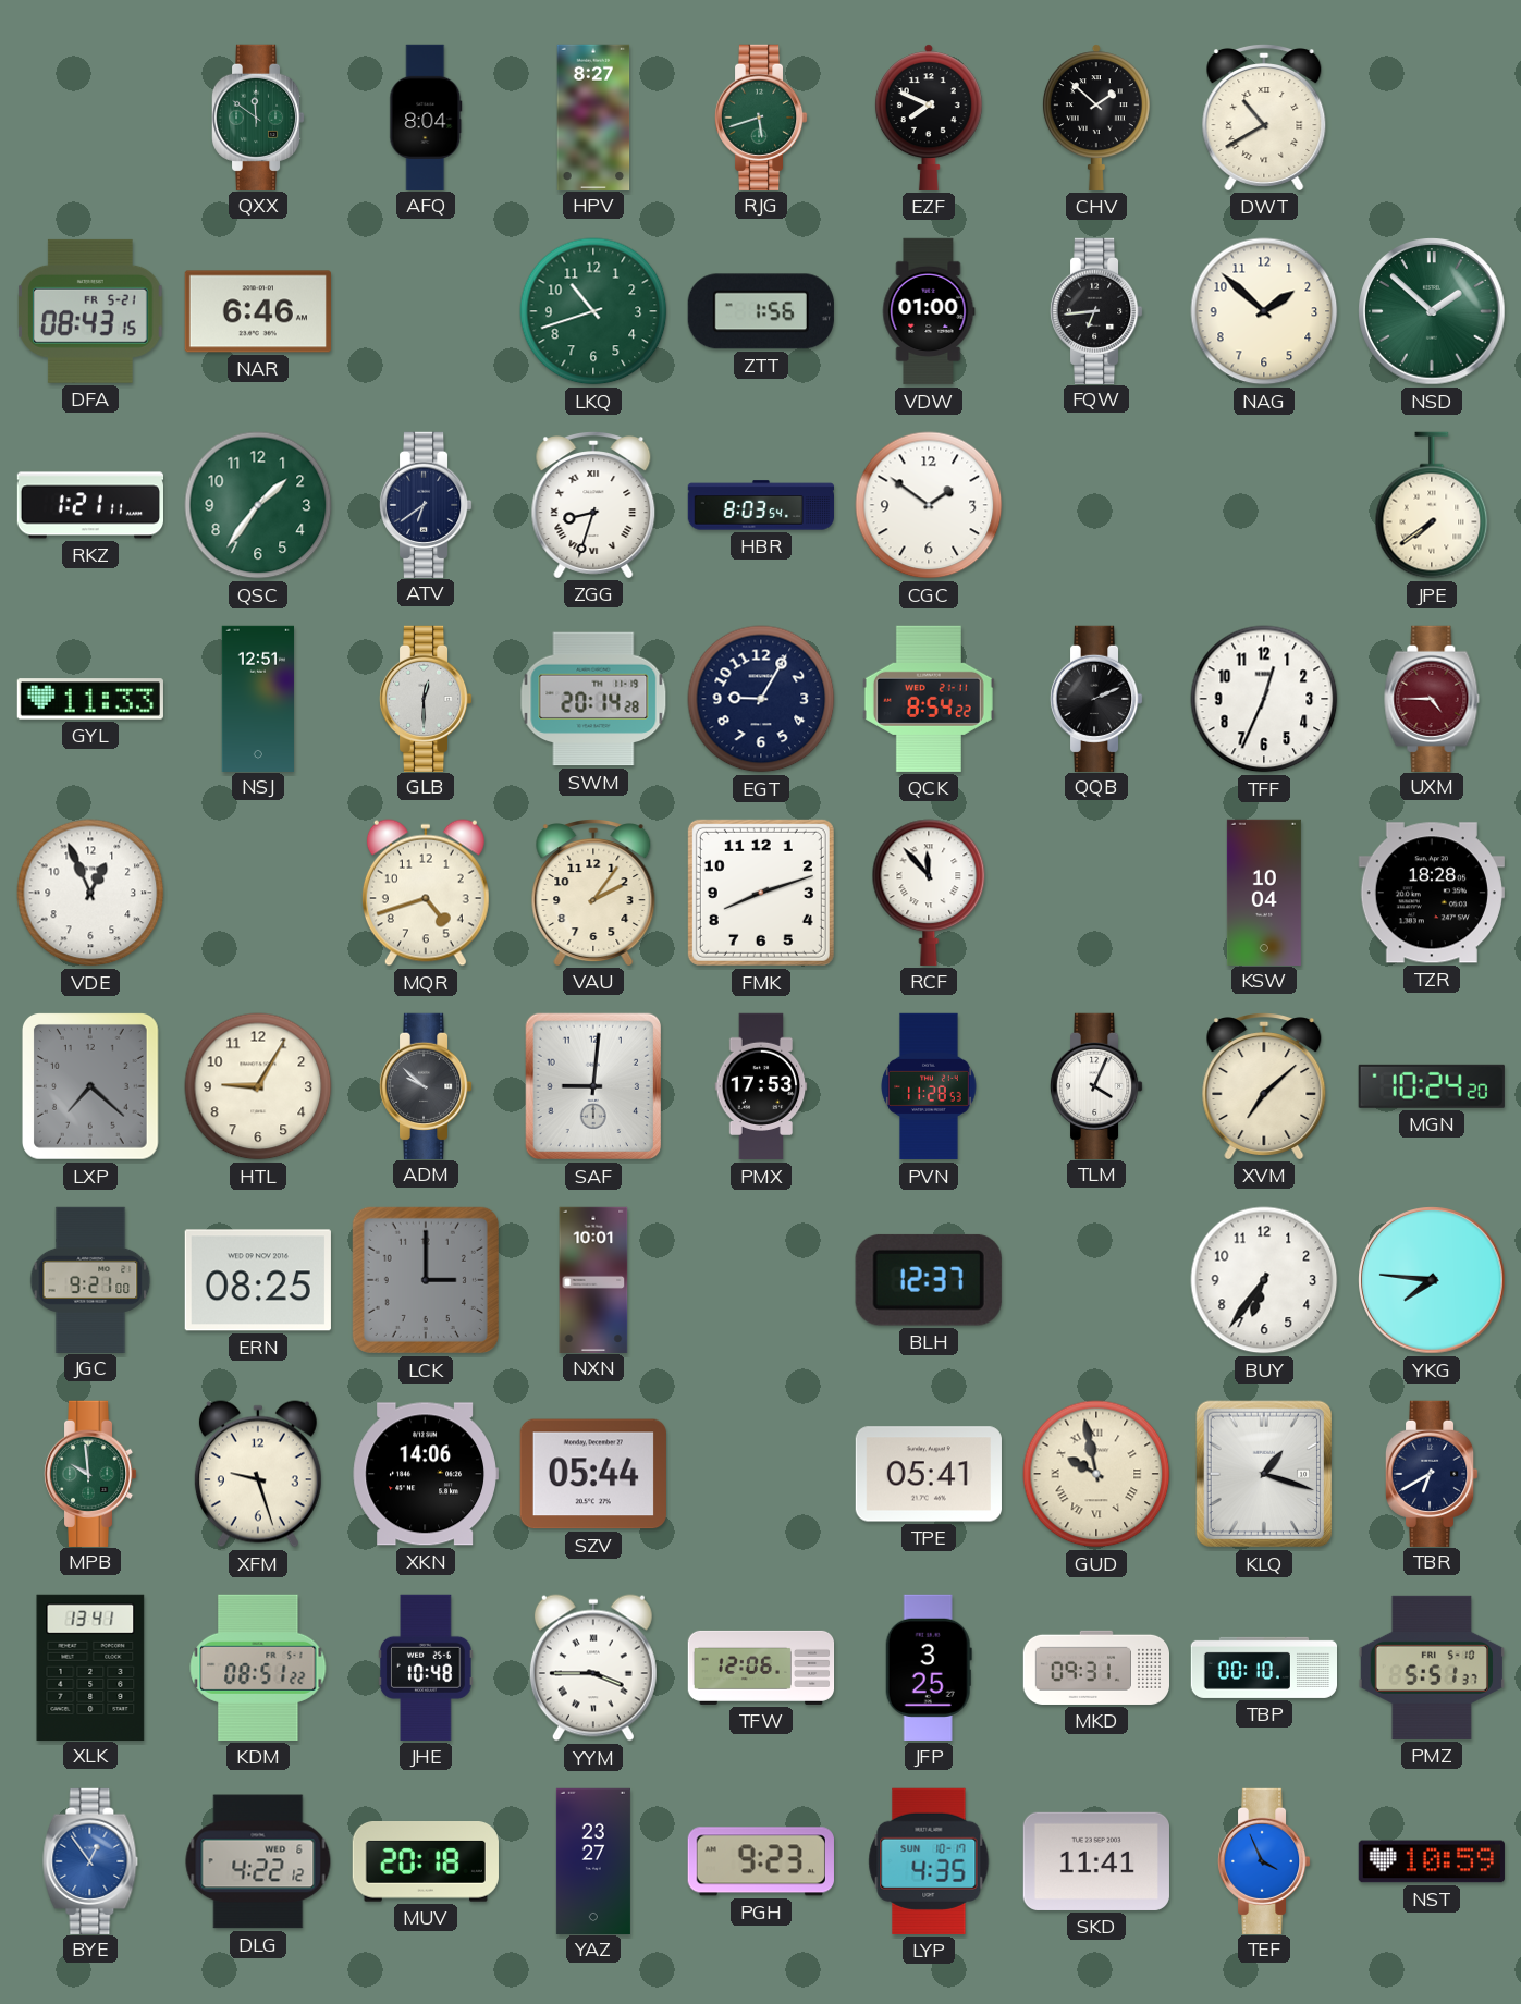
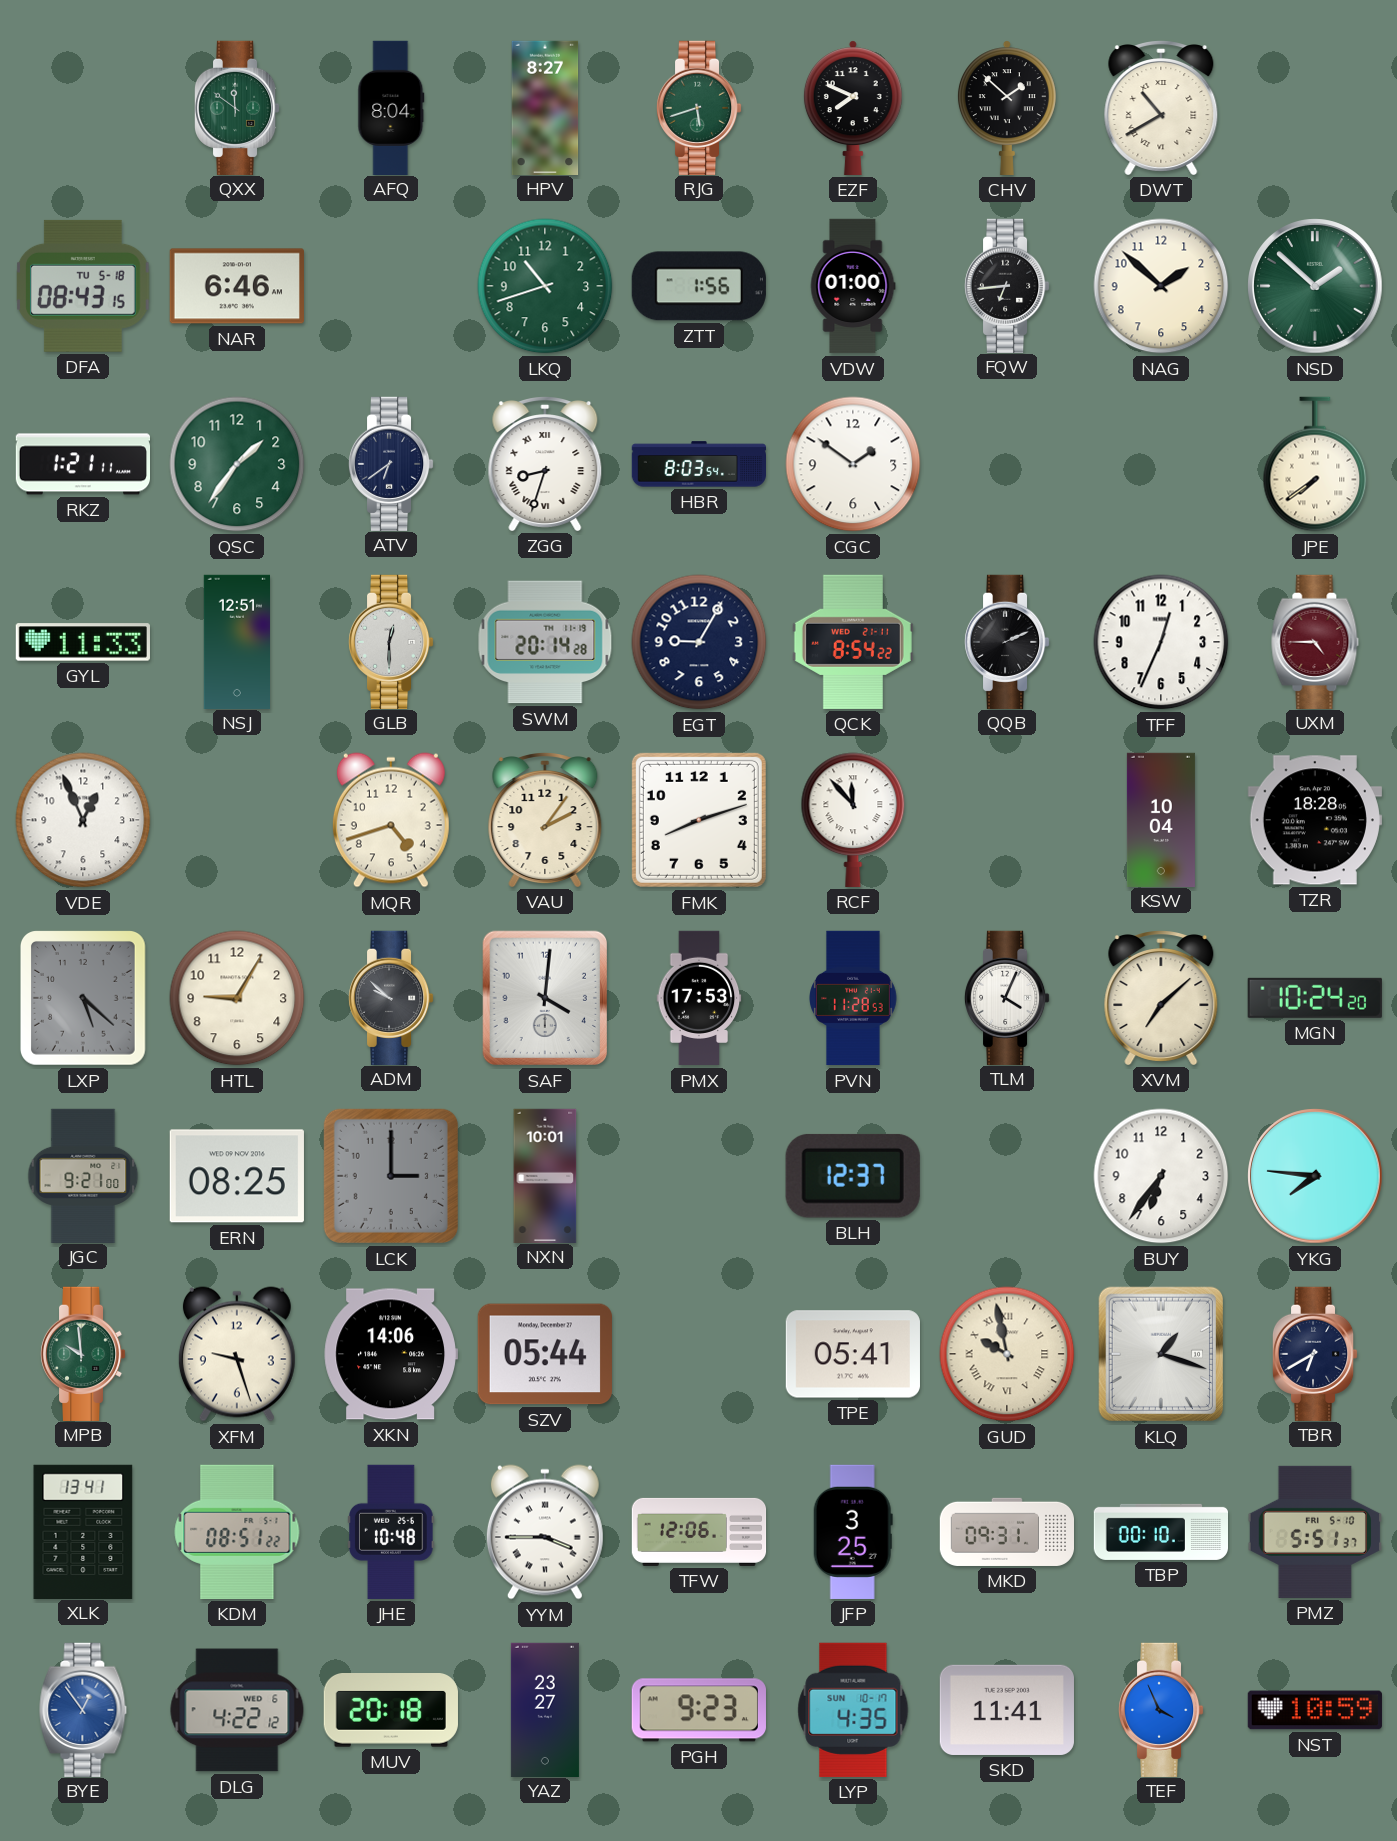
DFA date: FR 5-21 -> TU 5-18
LXP: 7:22 -> 5:22
SAF: 9:01 -> 4:01
